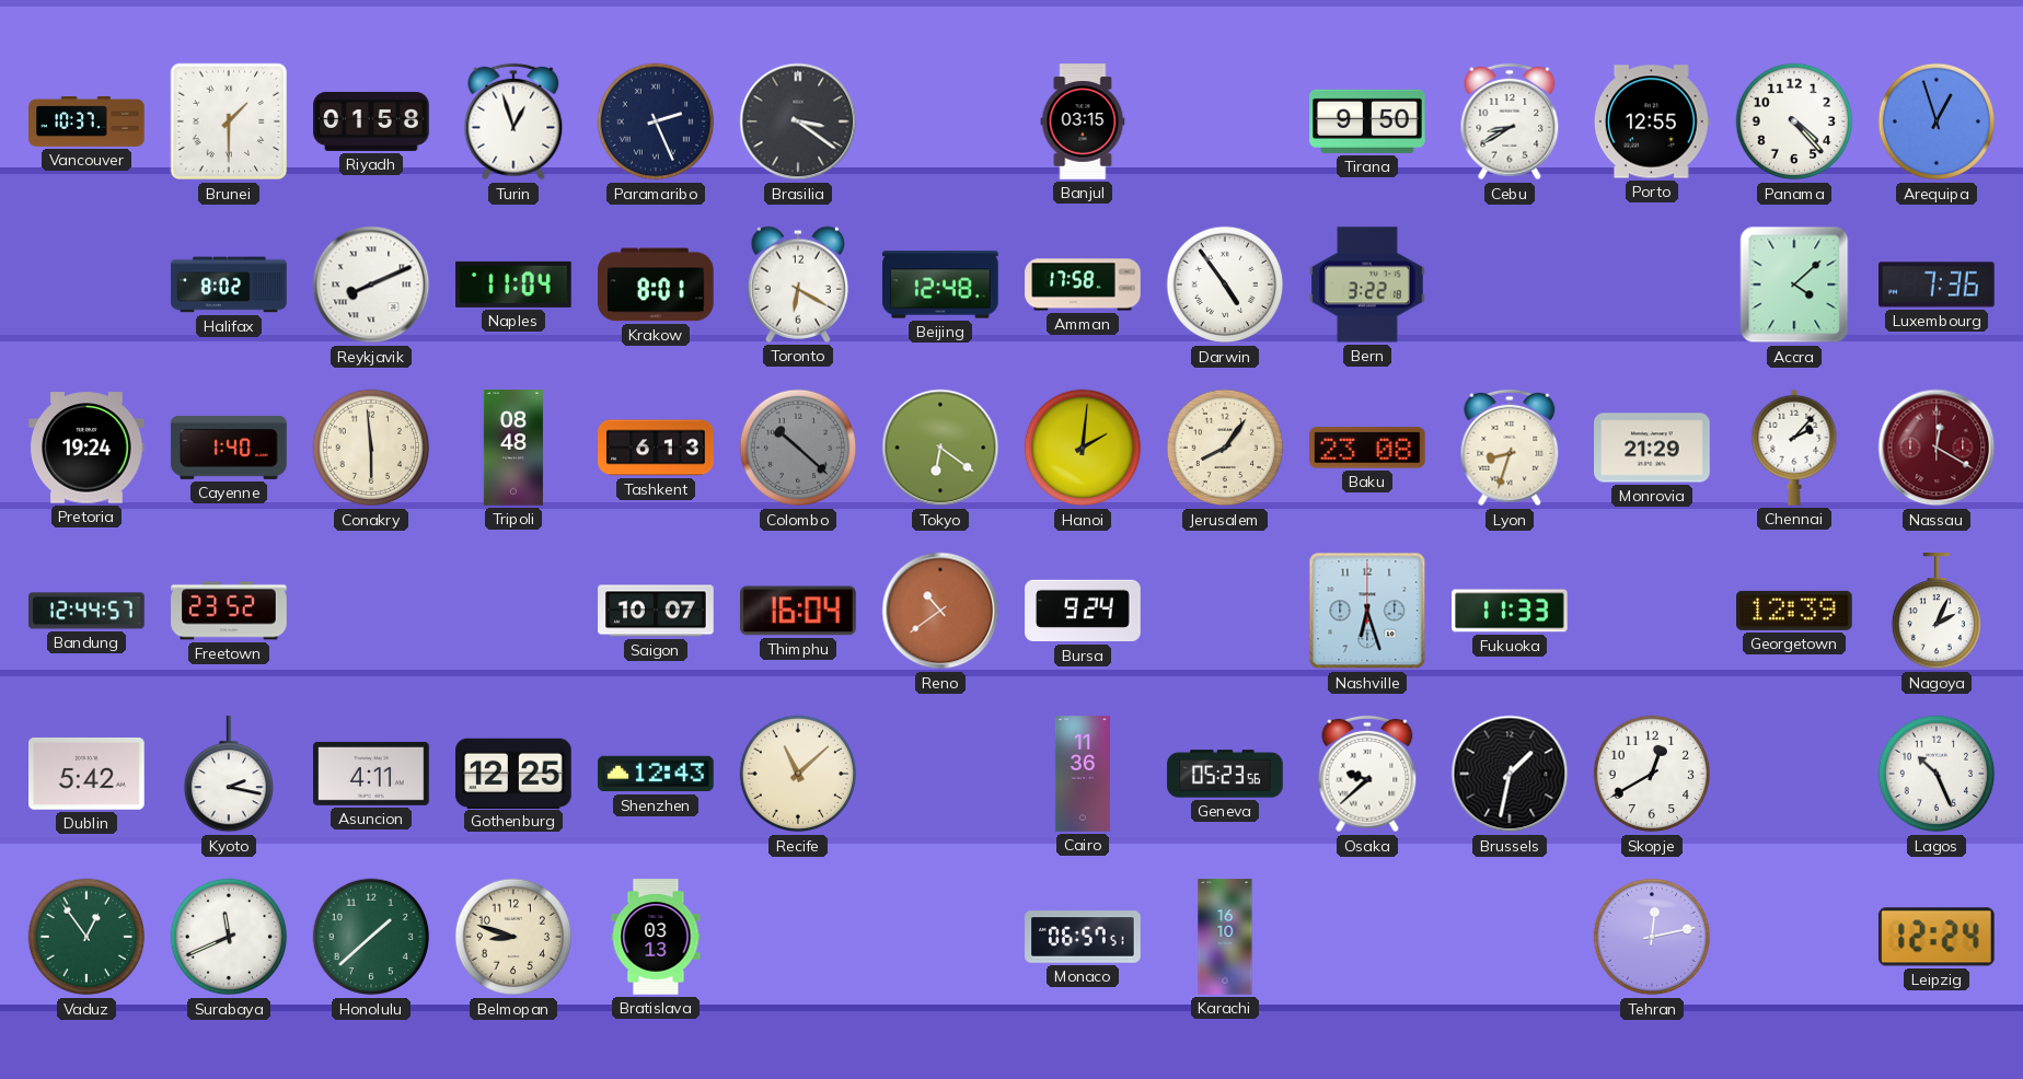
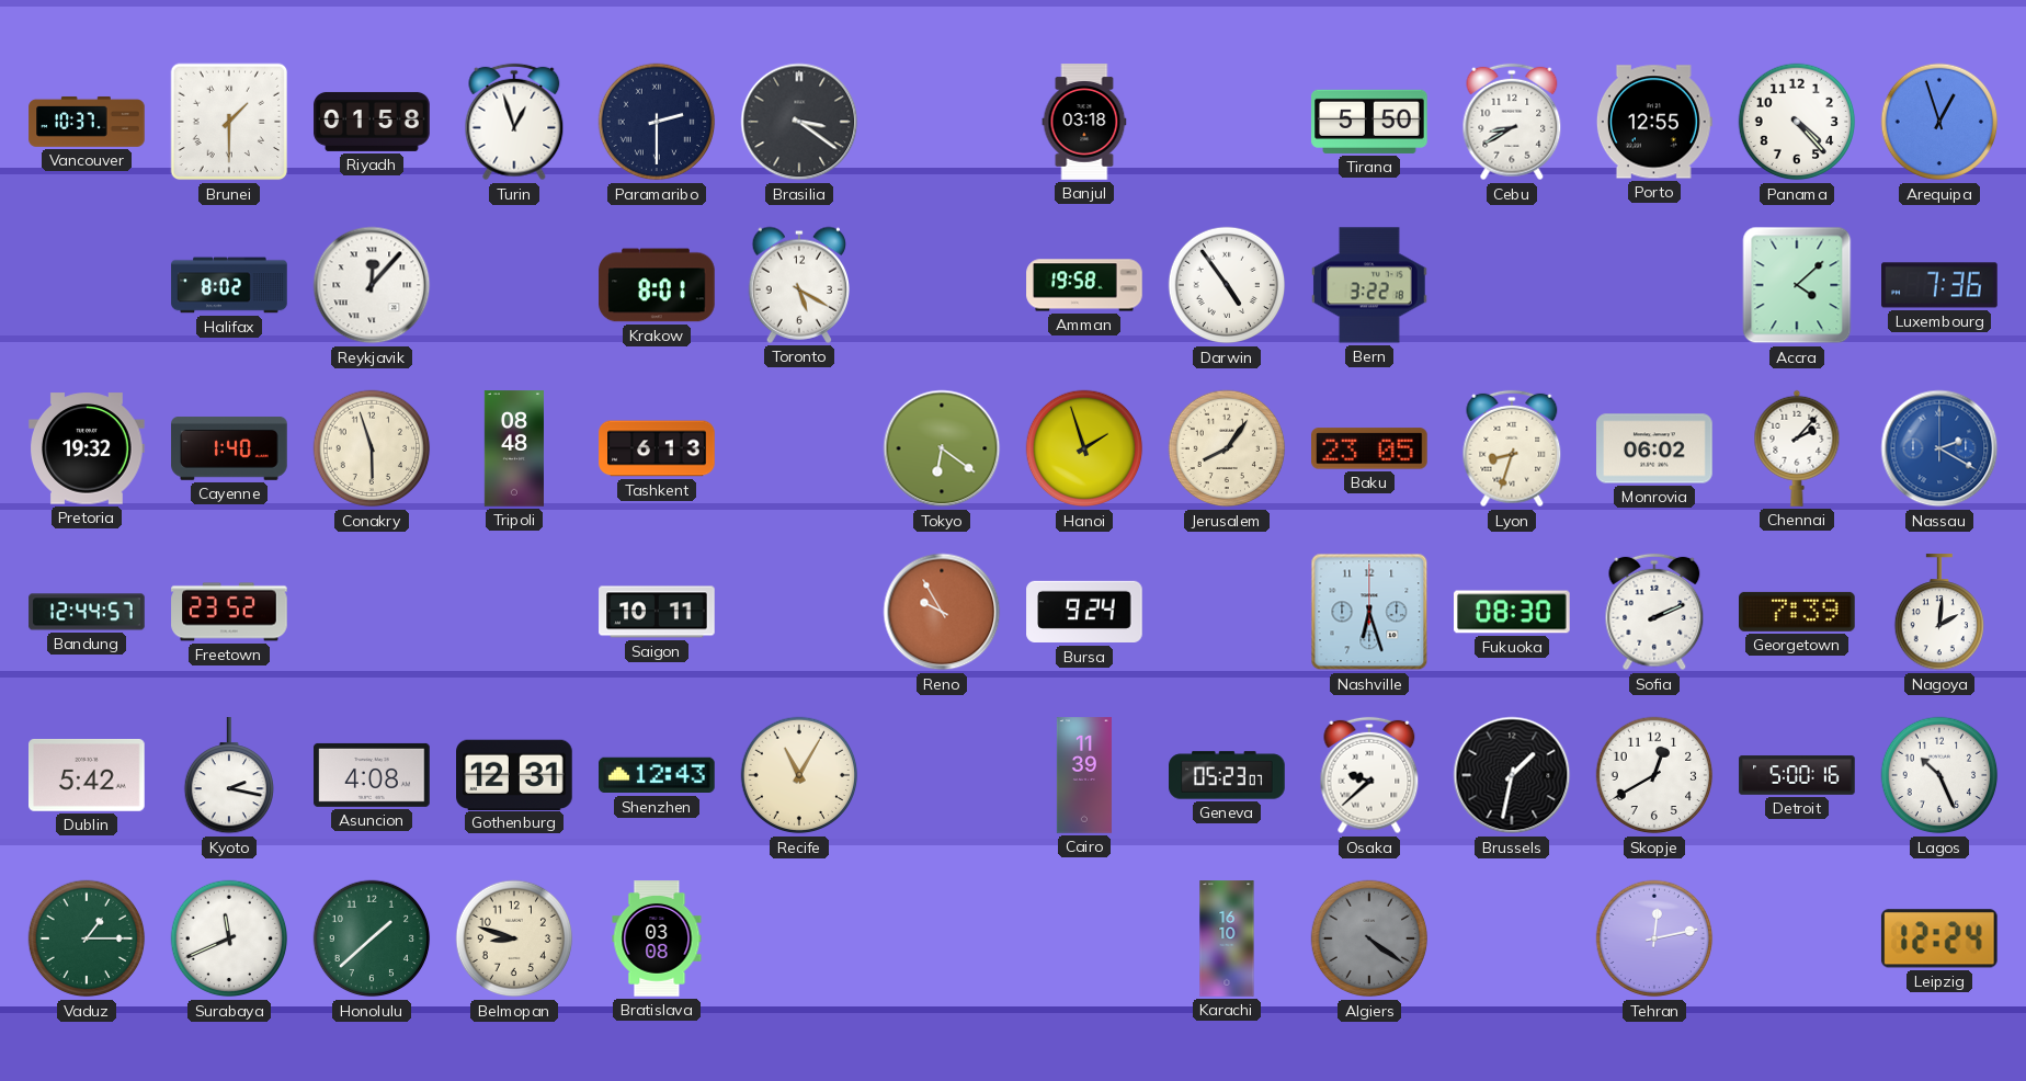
Paramaribo: 2:26 -> 2:30
Banjul: 03:15 -> 03:18
Tirana: 9:50 -> 5:50
Reykjavik: 8:11 -> 12:07
Naples: 11:04 -> none
Toronto: 6:20 -> 5:20
Beijing: 12:48 -> none
Amman: 17:58 -> 19:58
Pretoria: 19:24 -> 19:32
Conakry: 5:59 -> 5:57
Colombo: 10:22 -> none
Hanoi: 2:01 -> 1:57
Baku: 23:08 -> 23:05
Monrovia: 21:29 -> 06:02
Nassau: 12:20 -> 2:20
Nassau dial: burgundy -> blue
Saigon: 10:07 -> 10:11
Thimphu: 16:04 -> none
Reno: 10:39 -> 9:55
Fukuoka: 11:33 -> 08:30
Sofia: none -> 2:11
Georgetown: 12:39 -> 7:39
Nagoya: 2:04 -> 2:01
Asuncion: 4:11 -> 4:08
Gothenburg: 12:25 -> 12:31
Recife: 11:08 -> 11:05
Cairo: 11:36 -> 11:39
Geneva: 05:23:56 -> 05:23:07
Detroit: none -> 5:00
Vaduz: 12:54 -> 1:15
Bratislava: 03:13 -> 03:08
Monaco: 06:57 -> none
Algiers: none -> 4:21
